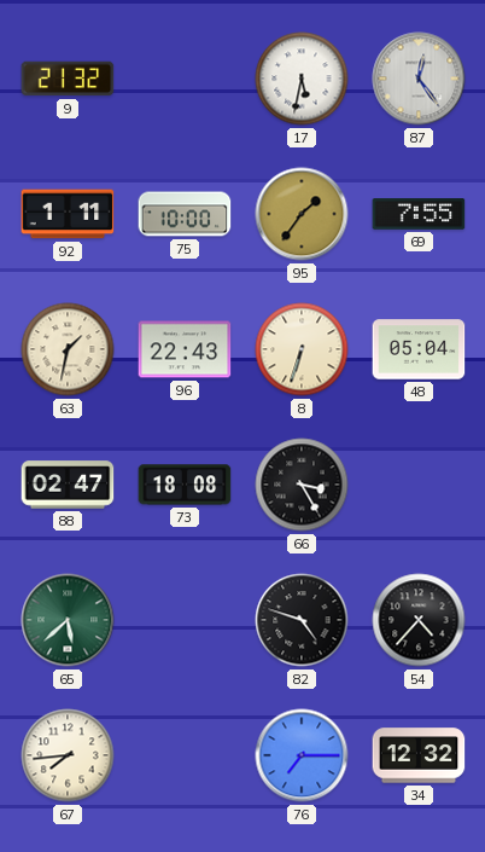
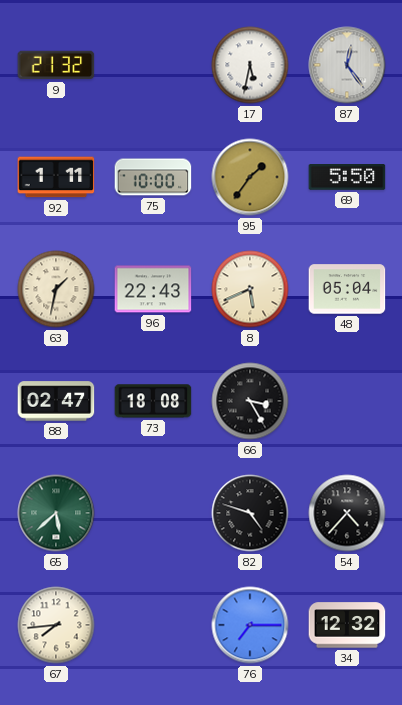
69: 7:55 -> 5:50
8: 6:33 -> 5:41
